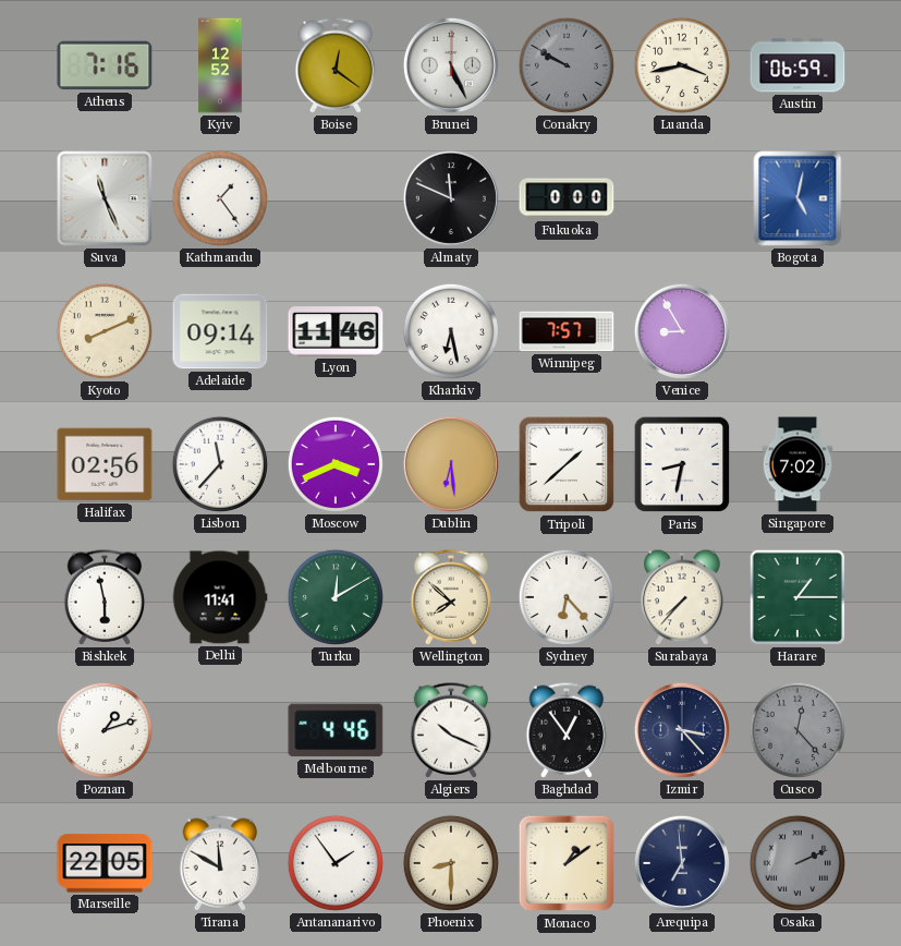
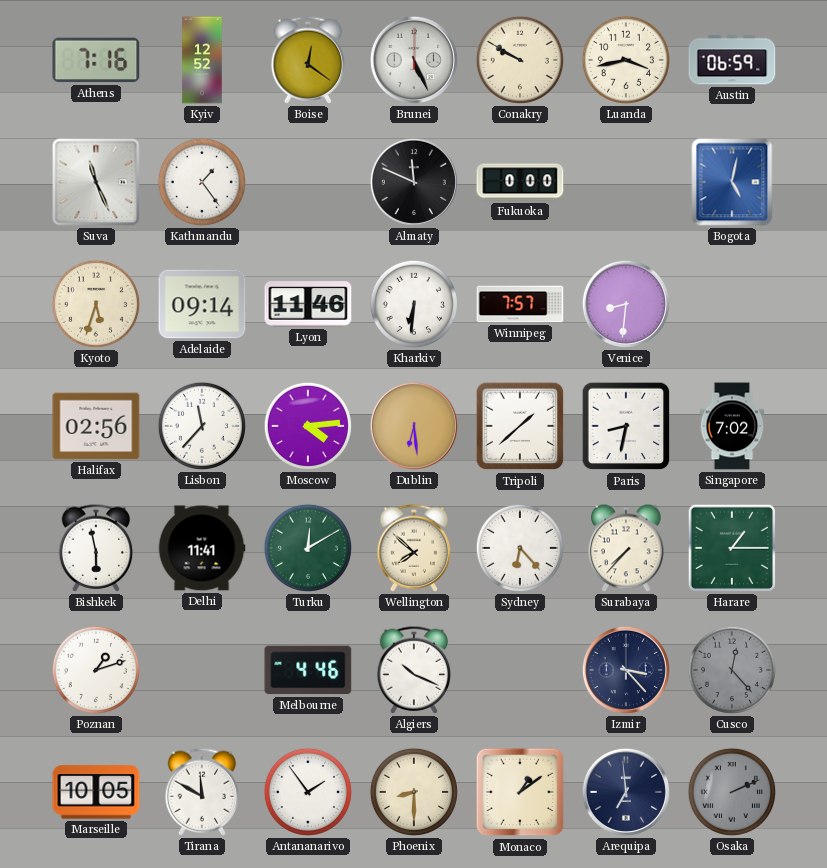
Conakry dial: grey -> cream
Kyoto: 8:11 -> 5:33
Kharkiv: 6:28 -> 6:31
Venice: 8:55 -> 8:31
Moscow: 3:41 -> 4:14
Baghdad: 12:54 -> none
Marseille: 22:05 -> 10:05
